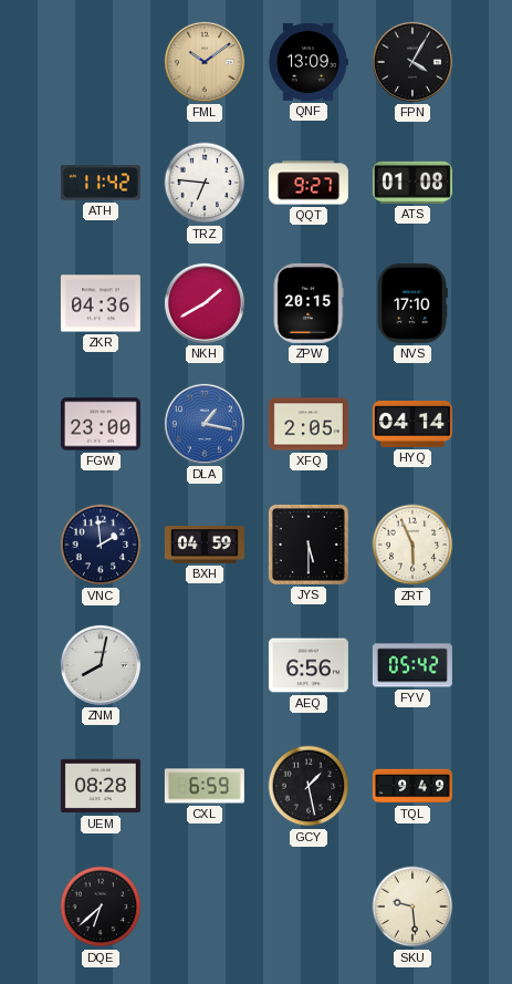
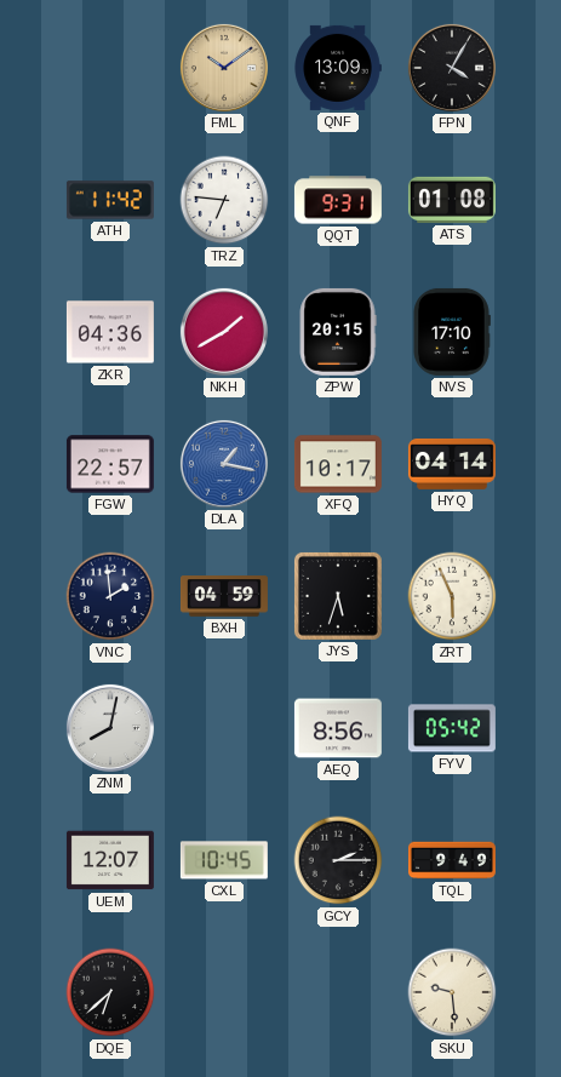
QQT: 9:27 -> 9:31
FGW: 23:00 -> 22:57
XFQ: 2:05 -> 10:17
JYS: 5:30 -> 5:33
AEQ: 6:56 -> 8:56
UEM: 08:28 -> 12:07
CXL: 6:59 -> 10:45
GCY: 1:28 -> 2:15
